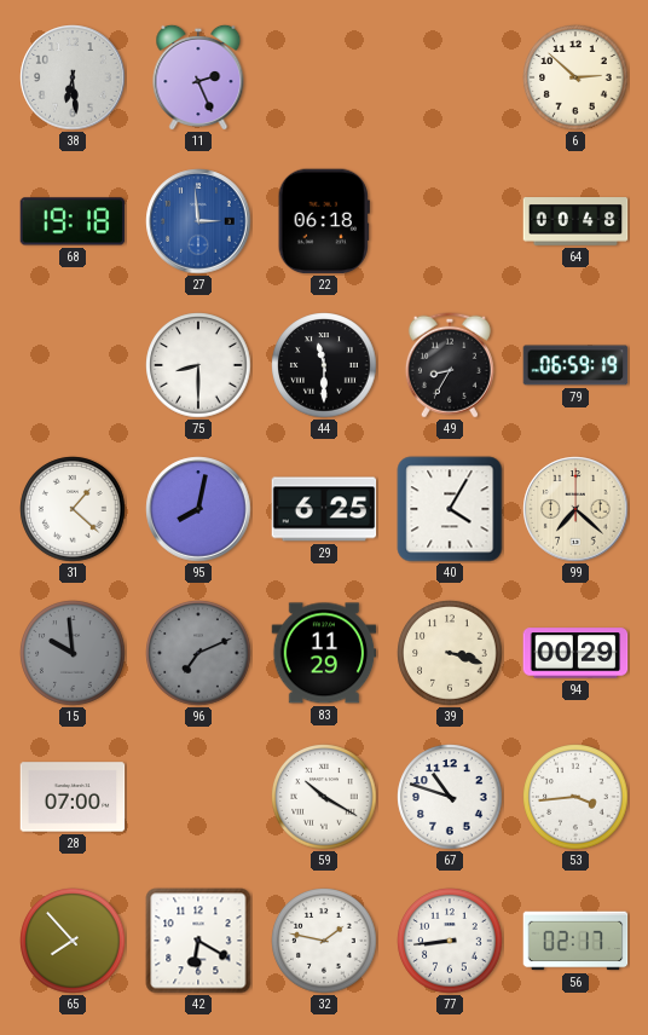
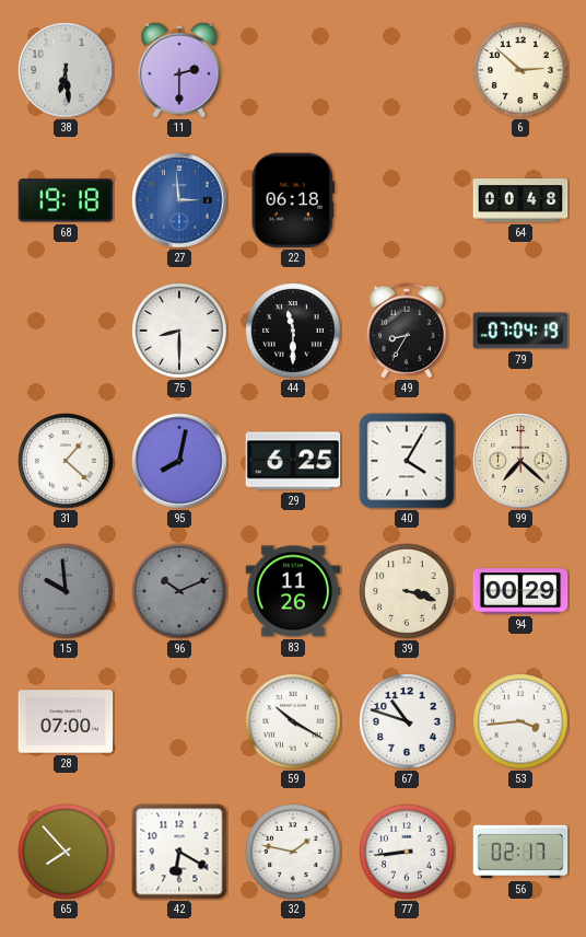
11: 2:26 -> 2:30
79: 06:59 -> 07:04
96: 7:11 -> 10:11
83: 11:29 -> 11:26
